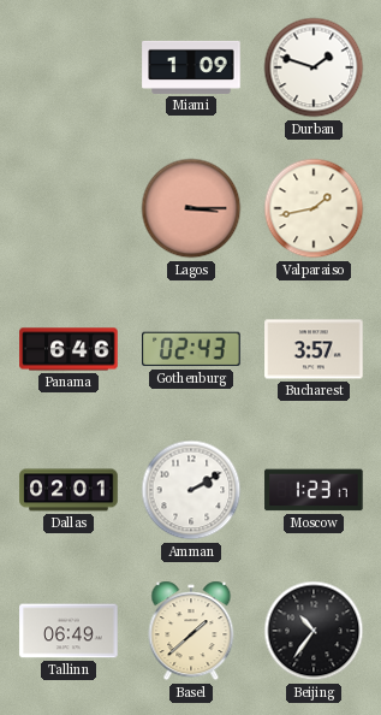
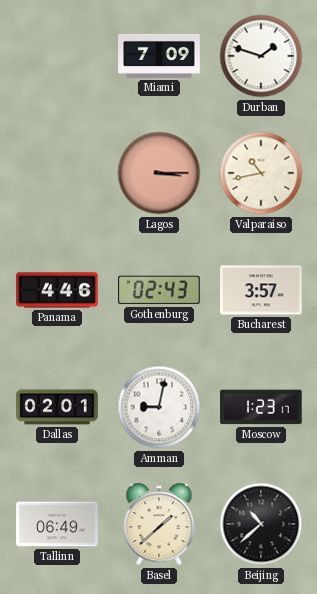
Miami: 1:09 -> 7:09
Valparaiso: 1:43 -> 10:43
Panama: 6:46 -> 4:46
Amman: 2:10 -> 9:02
Beijing: 10:36 -> 10:38
